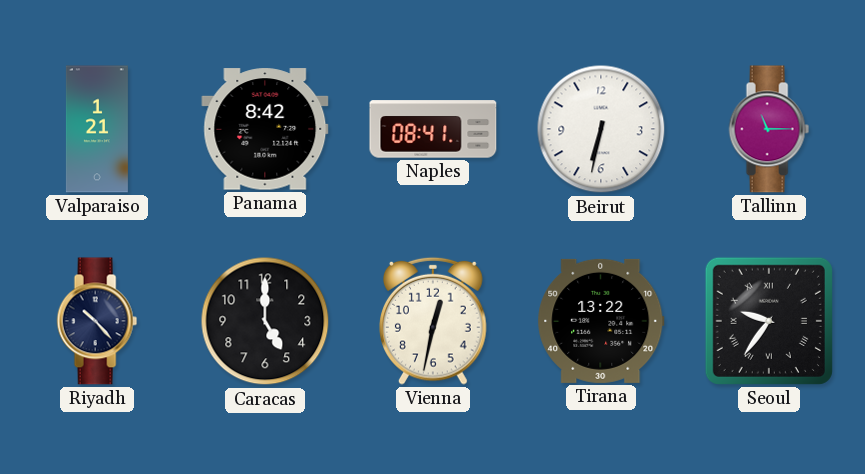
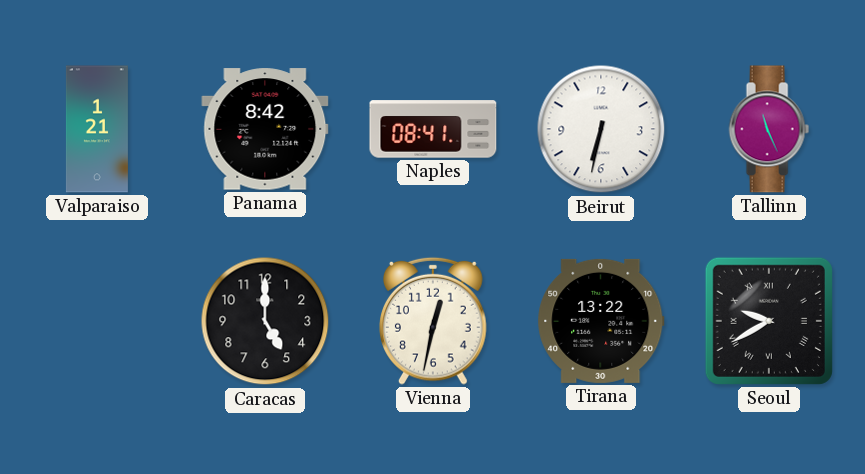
Tallinn: 11:15 -> 11:26
Riyadh: 10:23 -> none
Seoul: 9:36 -> 9:40
